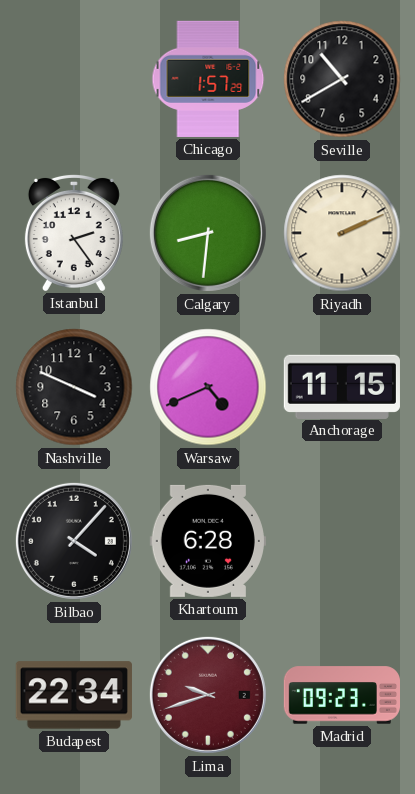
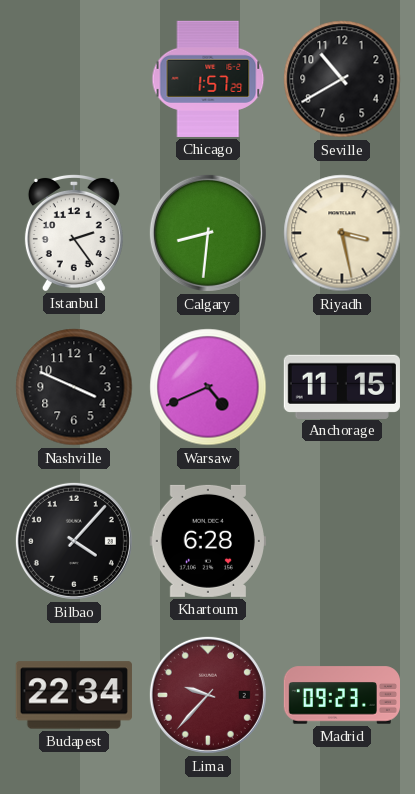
Riyadh: 2:11 -> 3:28
Lima: 9:42 -> 9:37
